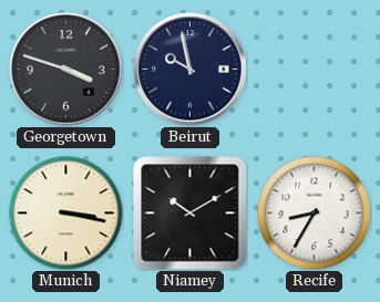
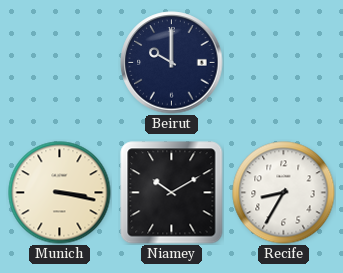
Georgetown: 3:48 -> none
Beirut: 9:58 -> 10:00
